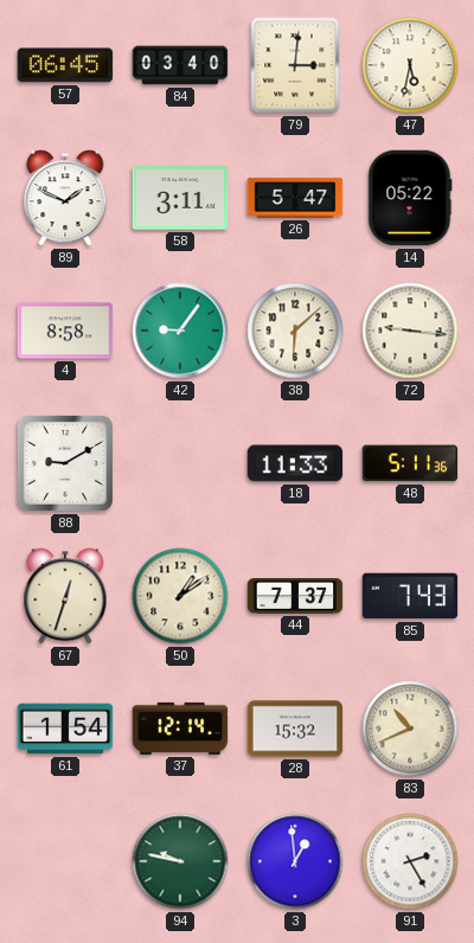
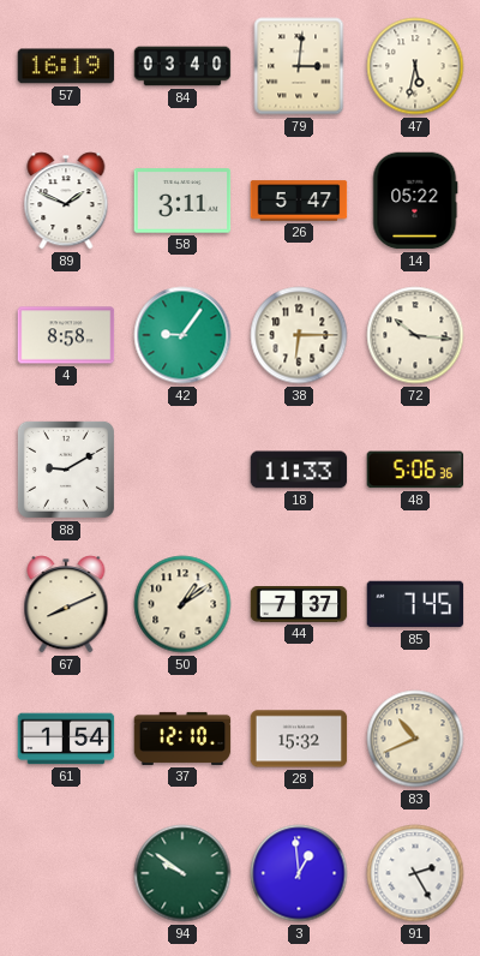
57: 06:45 -> 16:19
38: 6:08 -> 6:15
72: 9:16 -> 10:16
48: 5:11 -> 5:06
67: 12:33 -> 8:11
85: 7:43 -> 7:45
37: 12:14 -> 12:10
94: 9:47 -> 9:51
